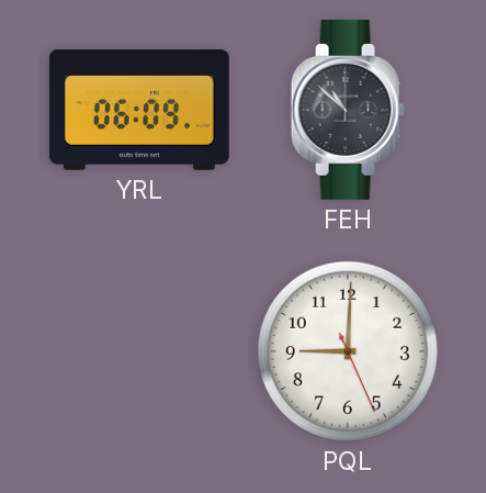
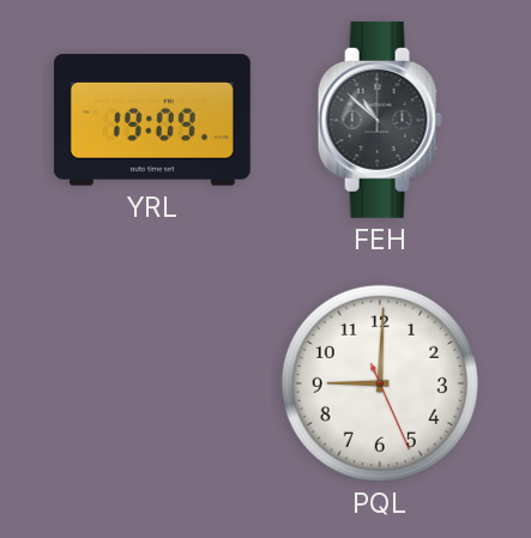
YRL: 06:09 -> 19:09
